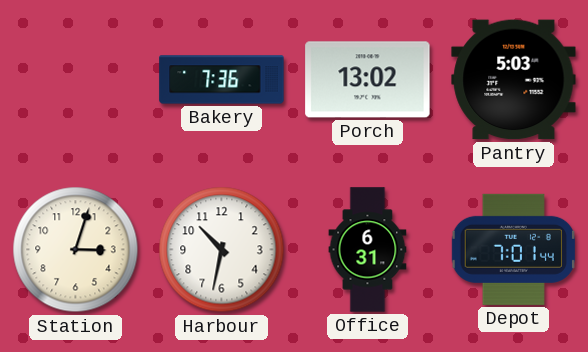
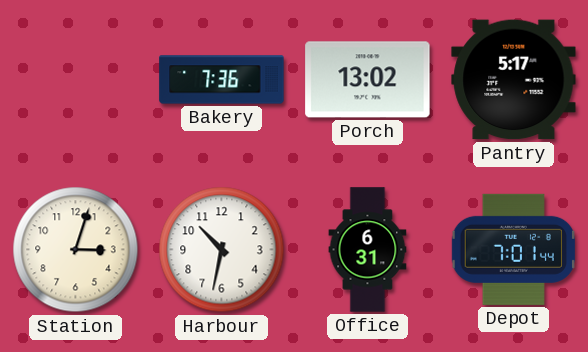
Pantry: 5:03 -> 5:17
